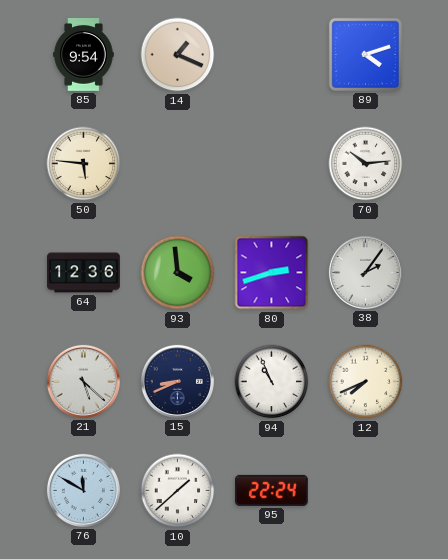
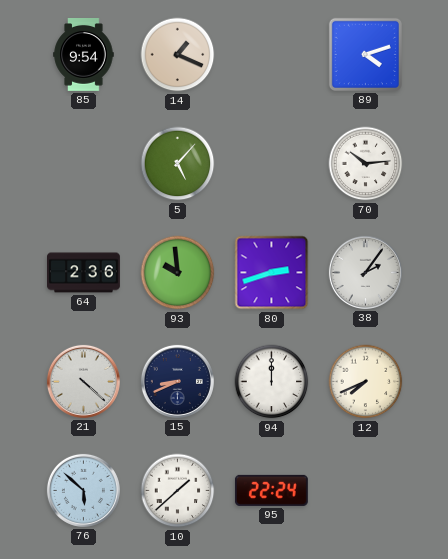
50: 5:46 -> none
5: none -> 5:07
64: 12:36 -> 2:36
93: 3:59 -> 9:59
21: 5:22 -> 4:22
94: 10:56 -> 12:00
76: 11:50 -> 5:52
